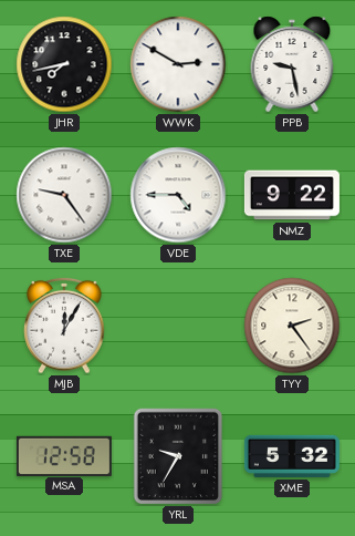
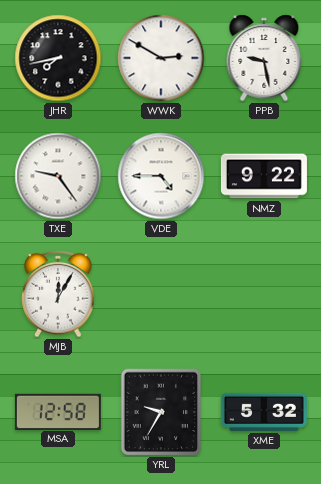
TYY: 2:24 -> none
